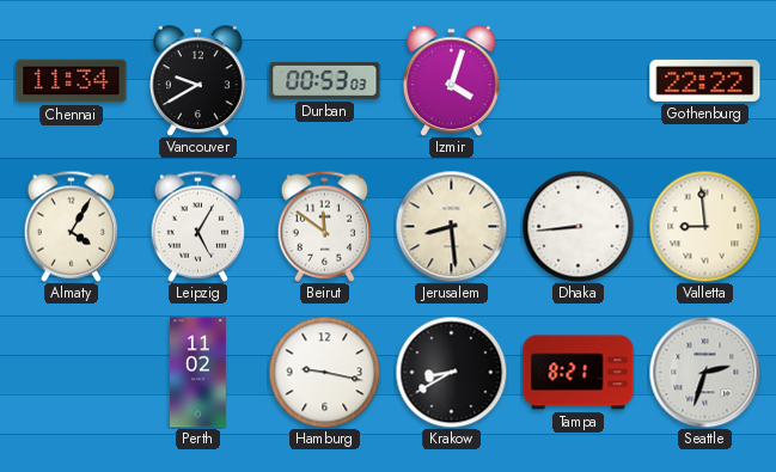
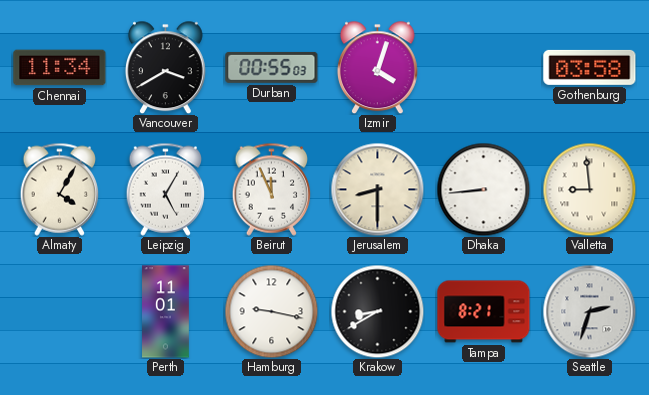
Vancouver: 9:40 -> 3:40
Durban: 00:53 -> 00:55
Gothenburg: 22:22 -> 03:58
Beirut: 11:51 -> 11:56
Jerusalem: 8:29 -> 8:30
Perth: 11:02 -> 11:01
